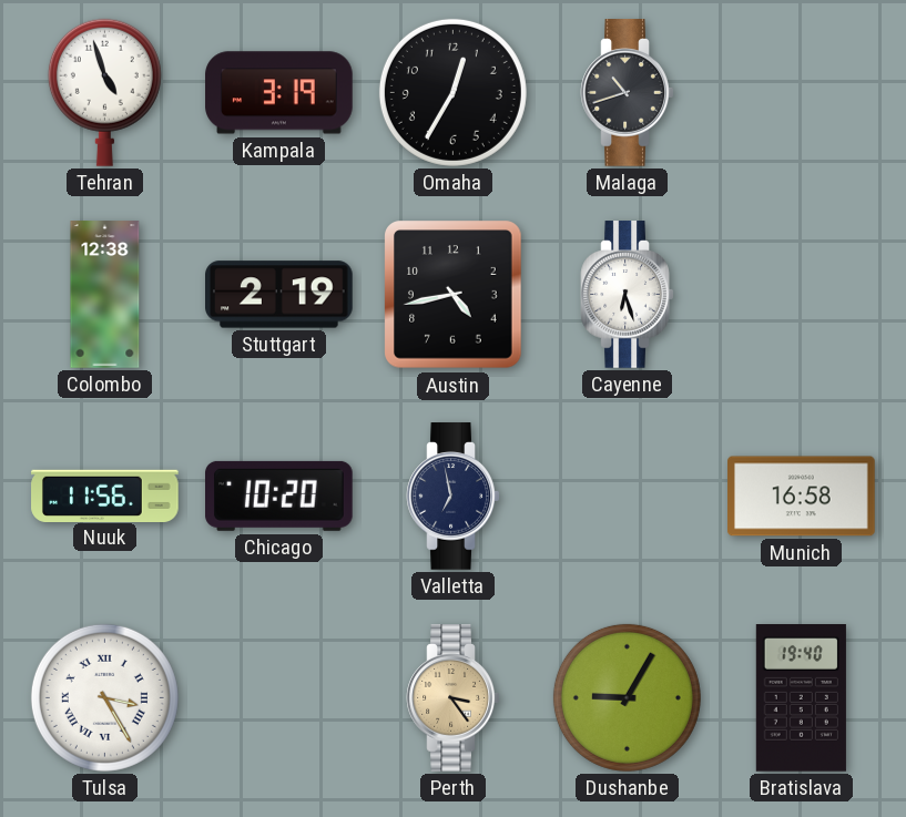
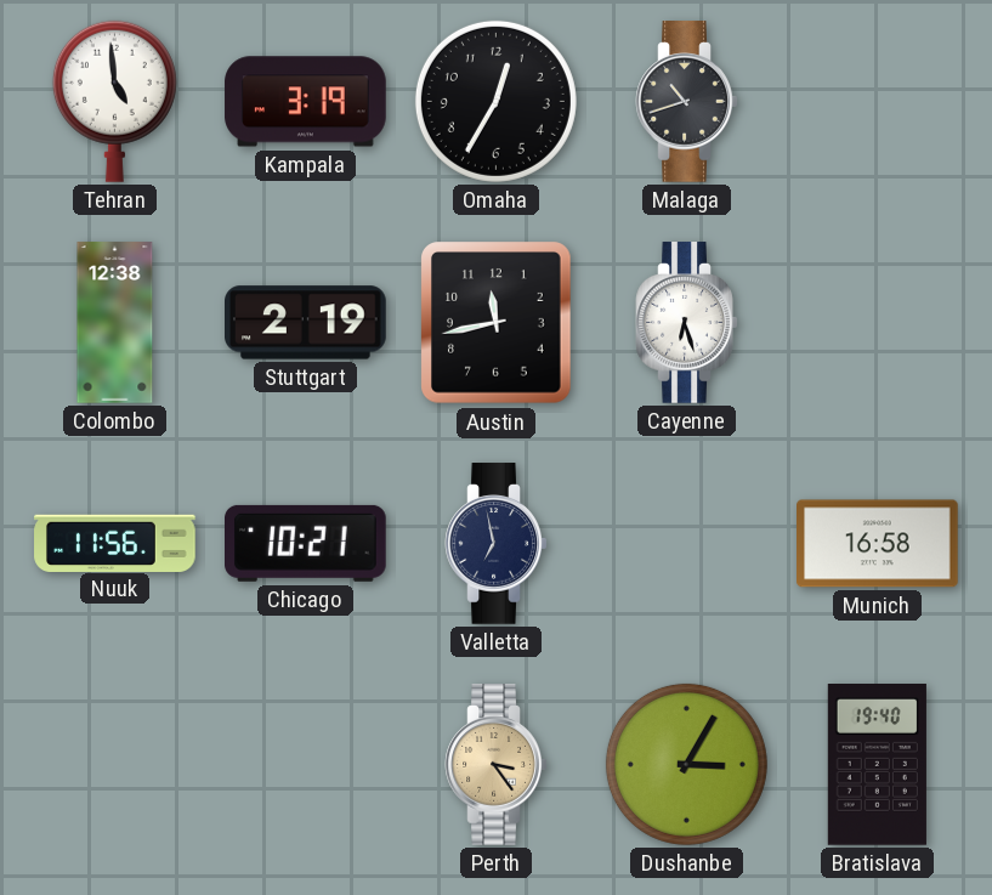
Tehran: 4:57 -> 4:59
Austin: 4:43 -> 11:43
Chicago: 10:20 -> 10:21
Tulsa: 3:25 -> none
Dushanbe: 9:05 -> 3:05
